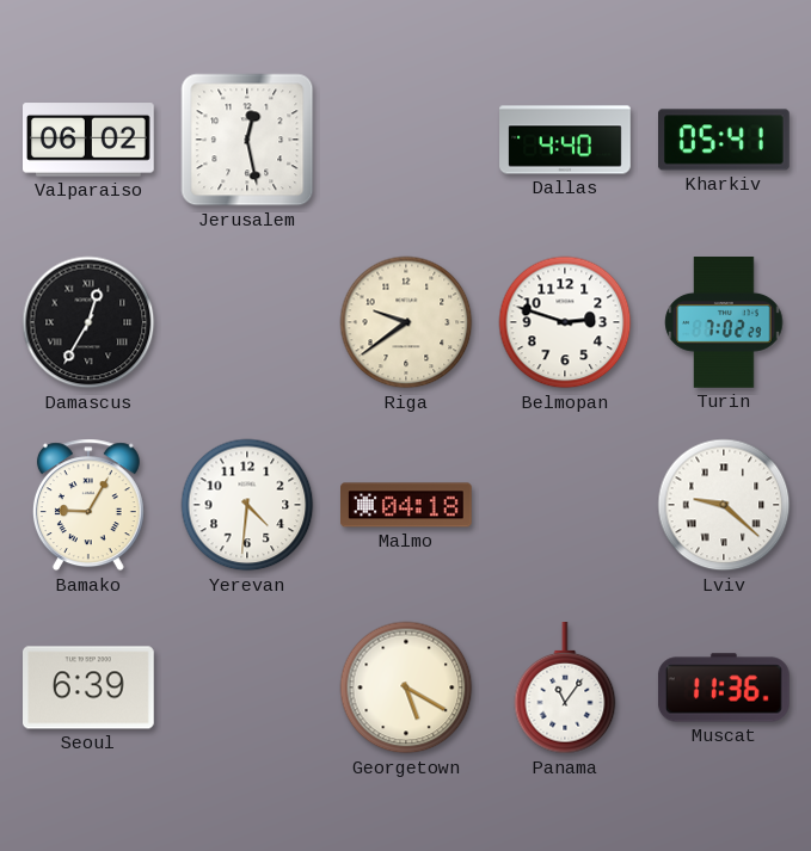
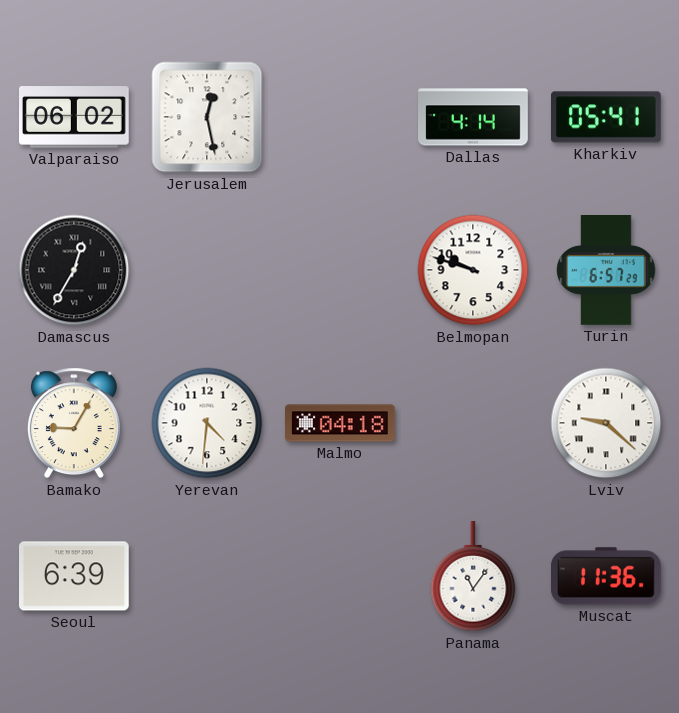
Dallas: 4:40 -> 4:14
Riga: 9:39 -> none
Belmopan: 2:48 -> 9:48
Turin: 7:02 -> 6:57
Georgetown: 5:20 -> none
